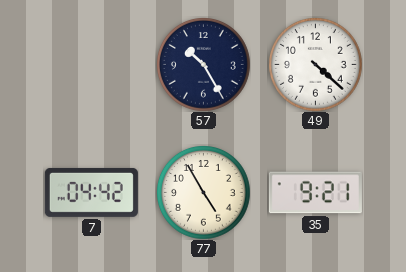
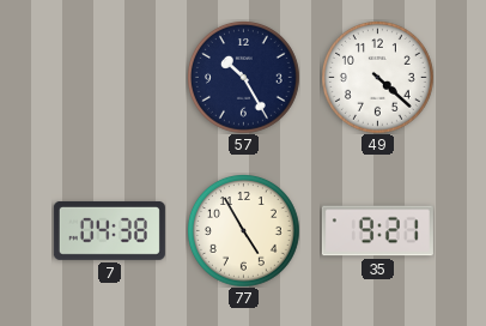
7: 04:42 -> 04:38
